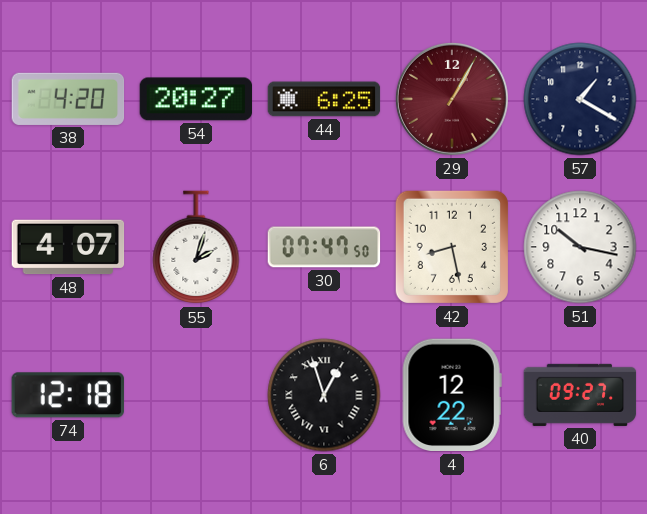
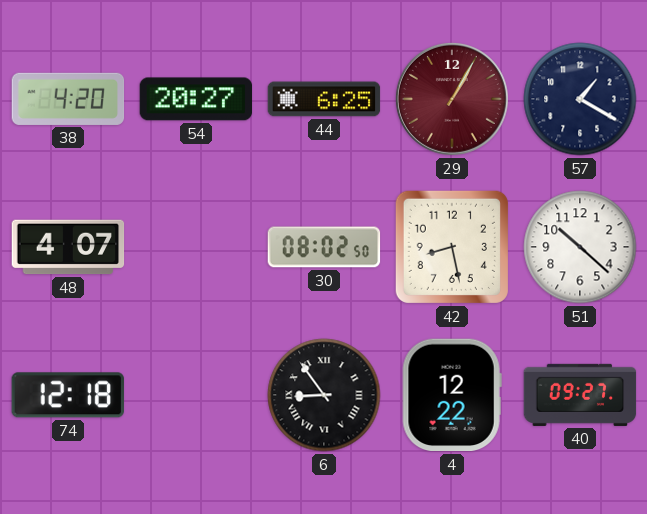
55: 2:03 -> none
30: 07:47 -> 08:02
51: 10:17 -> 10:22
6: 12:57 -> 8:54
